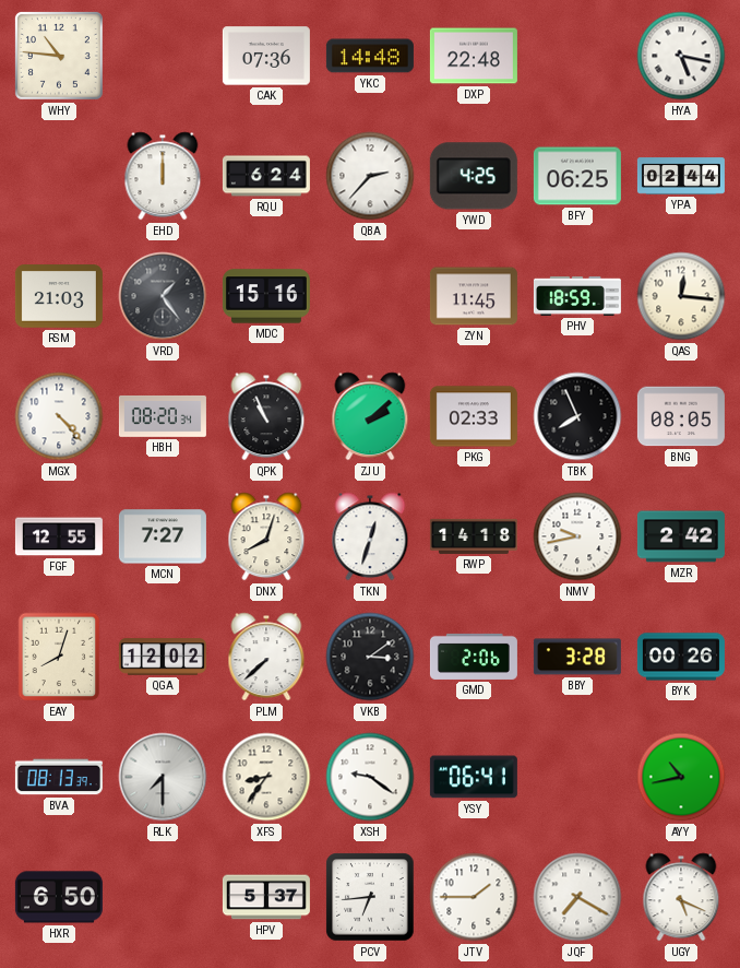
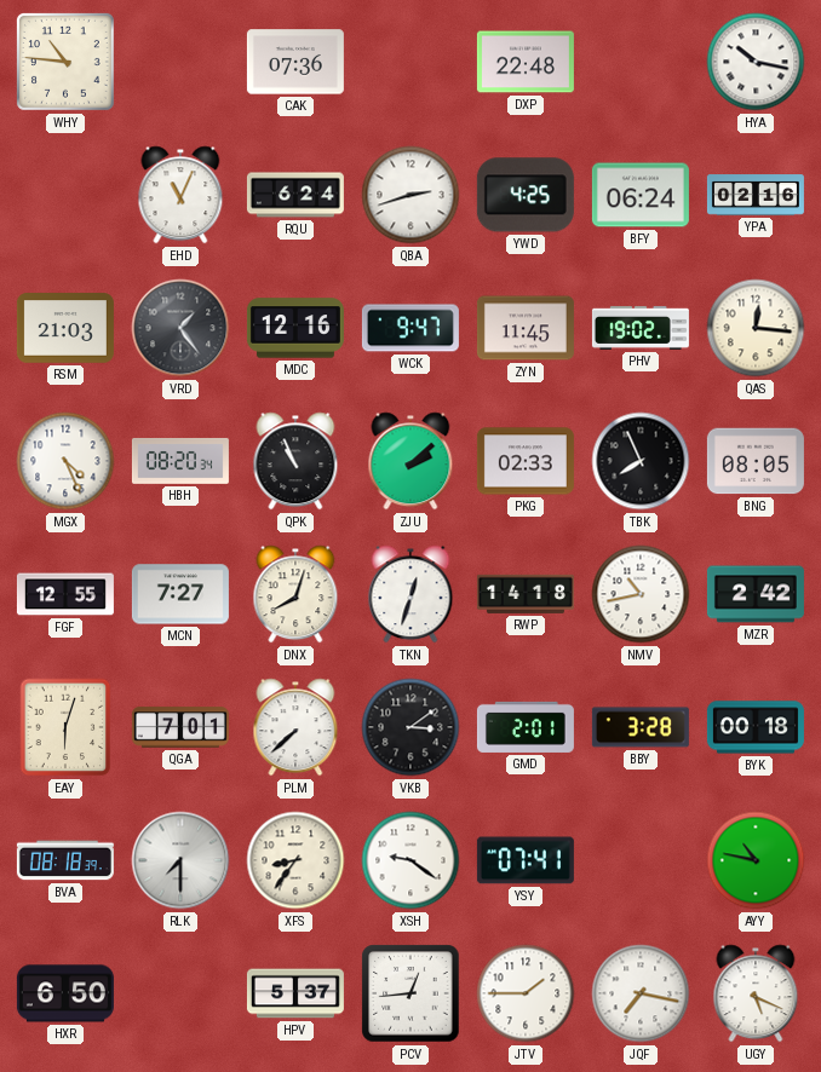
YKC: 14:48 -> none
HYA: 5:17 -> 10:17
EHD: 12:00 -> 11:04
QBA: 2:37 -> 2:42
BFY: 06:25 -> 06:24
YPA: 02:44 -> 02:16
MDC: 15:16 -> 12:16
WCK: none -> 9:47
PHV: 18:59 -> 19:02
MGX: 4:23 -> 4:26
NMV: 9:43 -> 10:43
EAY: 8:03 -> 6:03
QGA: 12:02 -> 7:01
GMD: 2:06 -> 2:01
BYK: 00:26 -> 00:18
BVA: 08:13 -> 08:18
YSY: 06:41 -> 07:41
AYY: 10:43 -> 10:47
PCV: 6:44 -> 12:44
JQF: 7:20 -> 7:17
